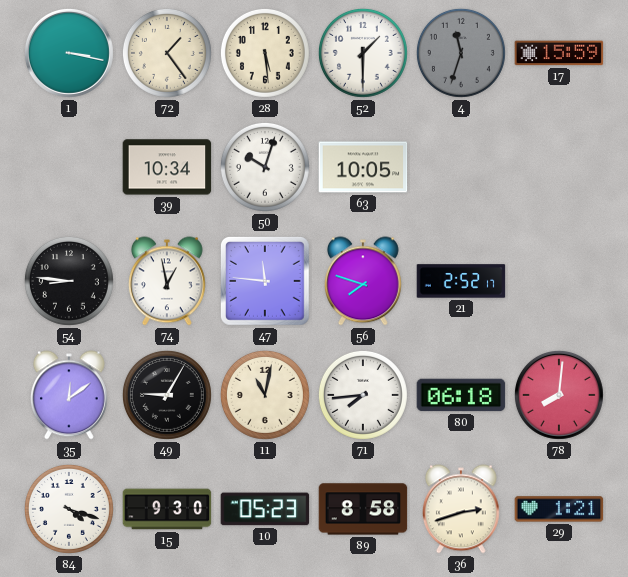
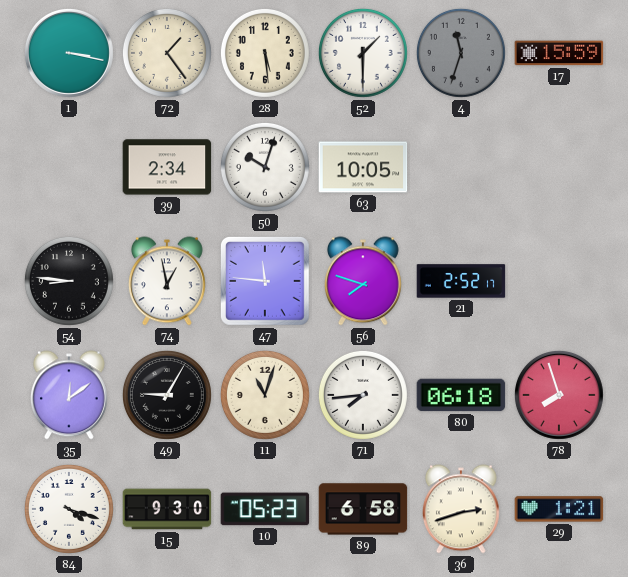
39: 10:34 -> 2:34
11: 11:02 -> 11:03
78: 8:01 -> 7:57
89: 8:58 -> 6:58
